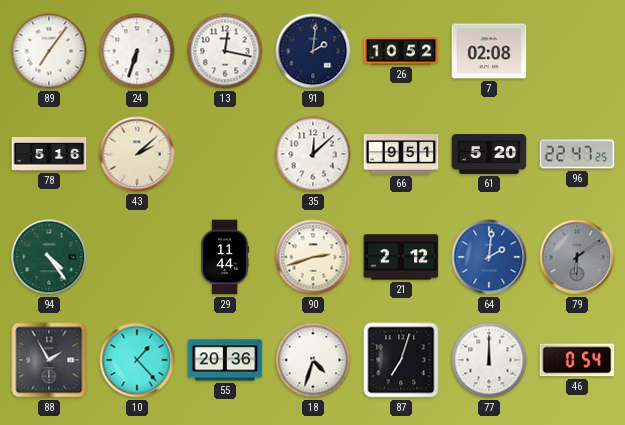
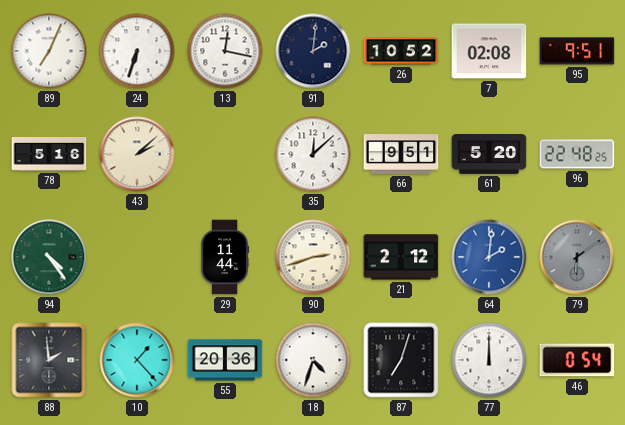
89: 7:06 -> 7:04
95: none -> 9:51
96: 22:47 -> 22:48
88: 1:55 -> 1:59
